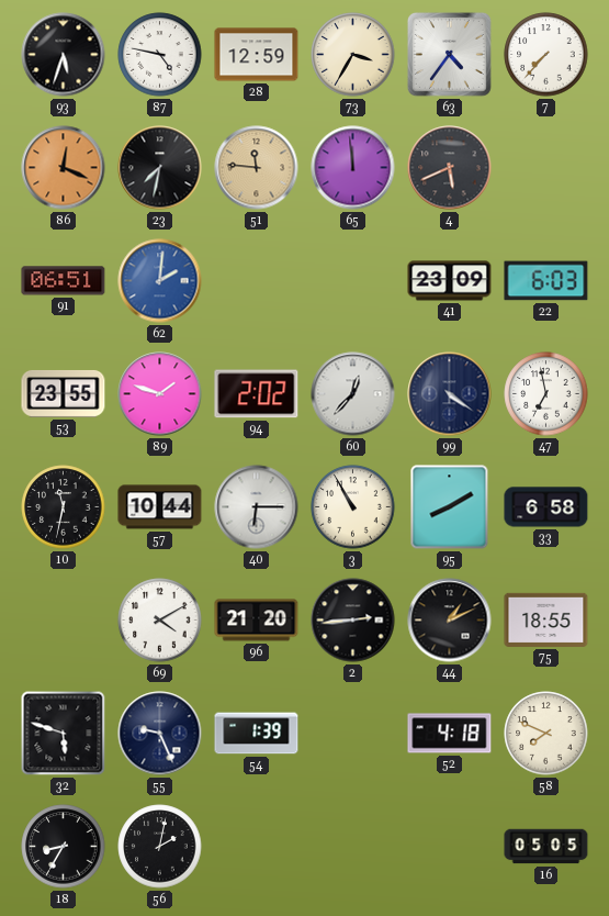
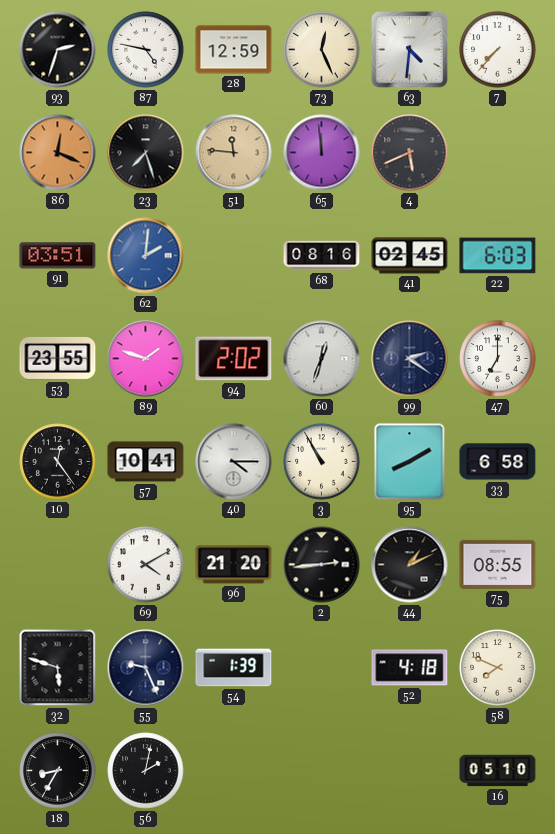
93: 5:33 -> 2:33
73: 3:35 -> 12:26
63: 4:36 -> 4:31
23: 7:32 -> 7:27
91: 06:51 -> 03:51
68: none -> 08:16
41: 23:09 -> 02:45
60: 12:37 -> 12:33
99: 4:21 -> 2:21
47: 6:58 -> 7:00
10: 11:32 -> 12:24
57: 10:44 -> 10:41
40: 6:15 -> 4:15
75: 18:55 -> 08:55
16: 05:05 -> 05:10
